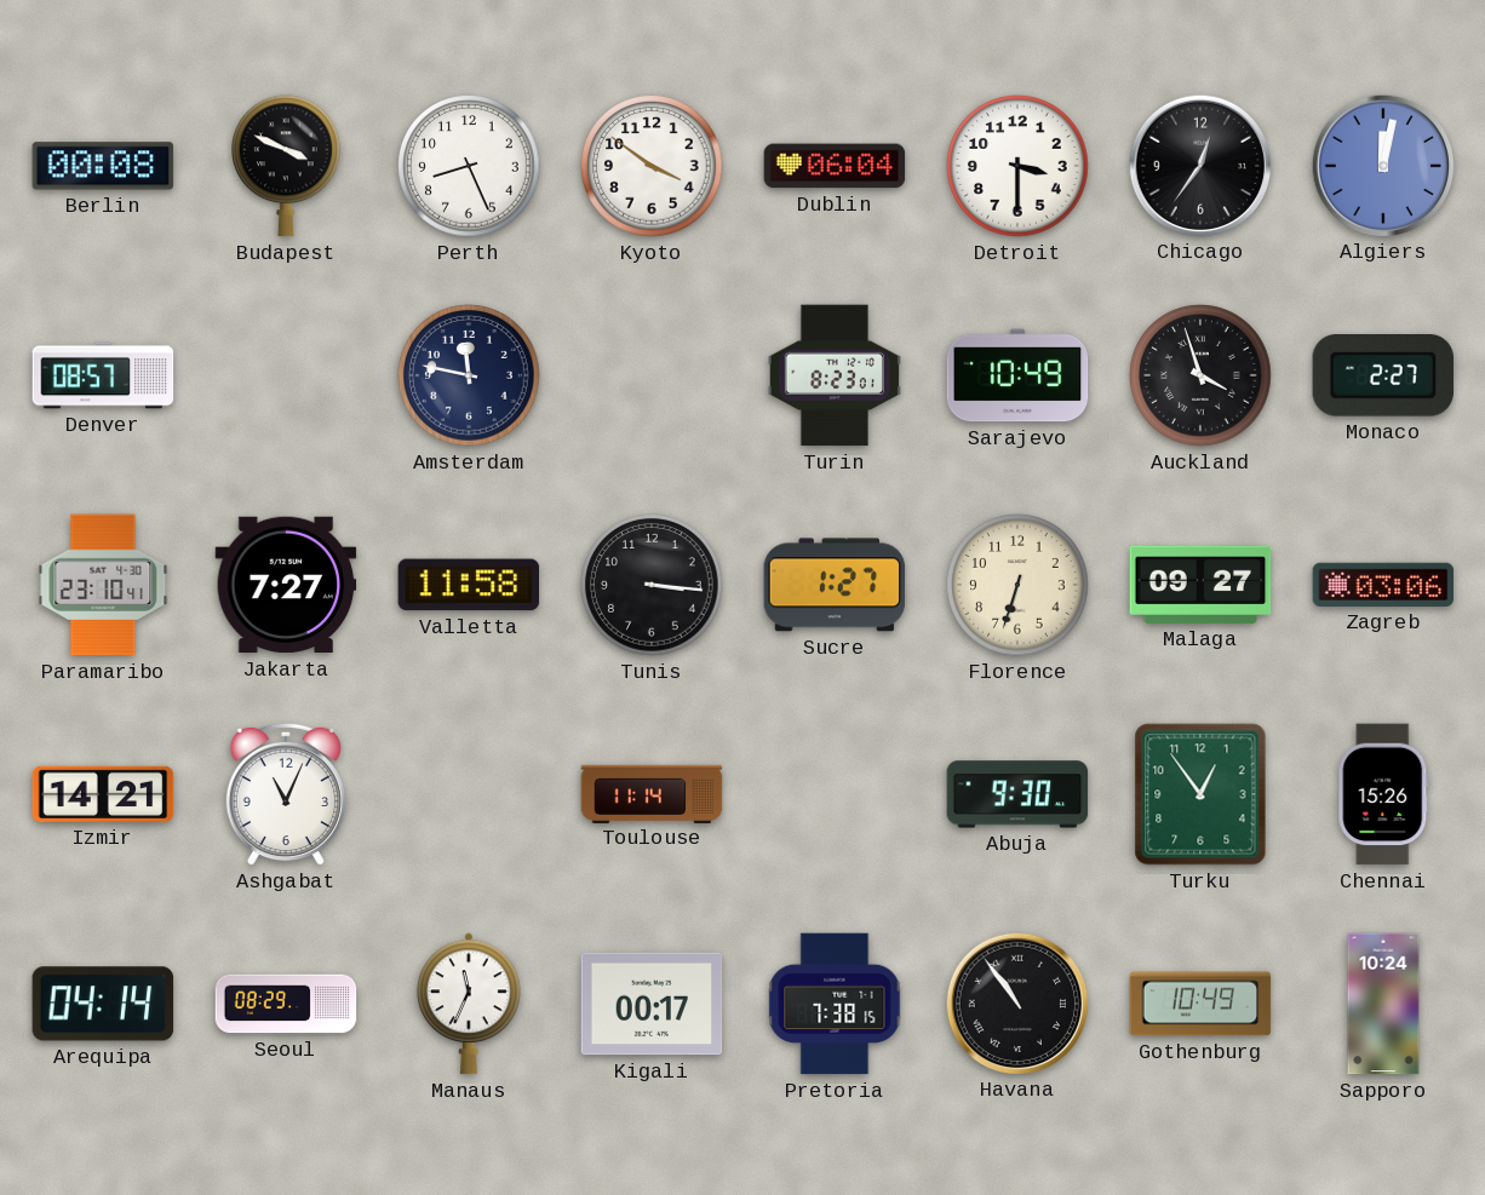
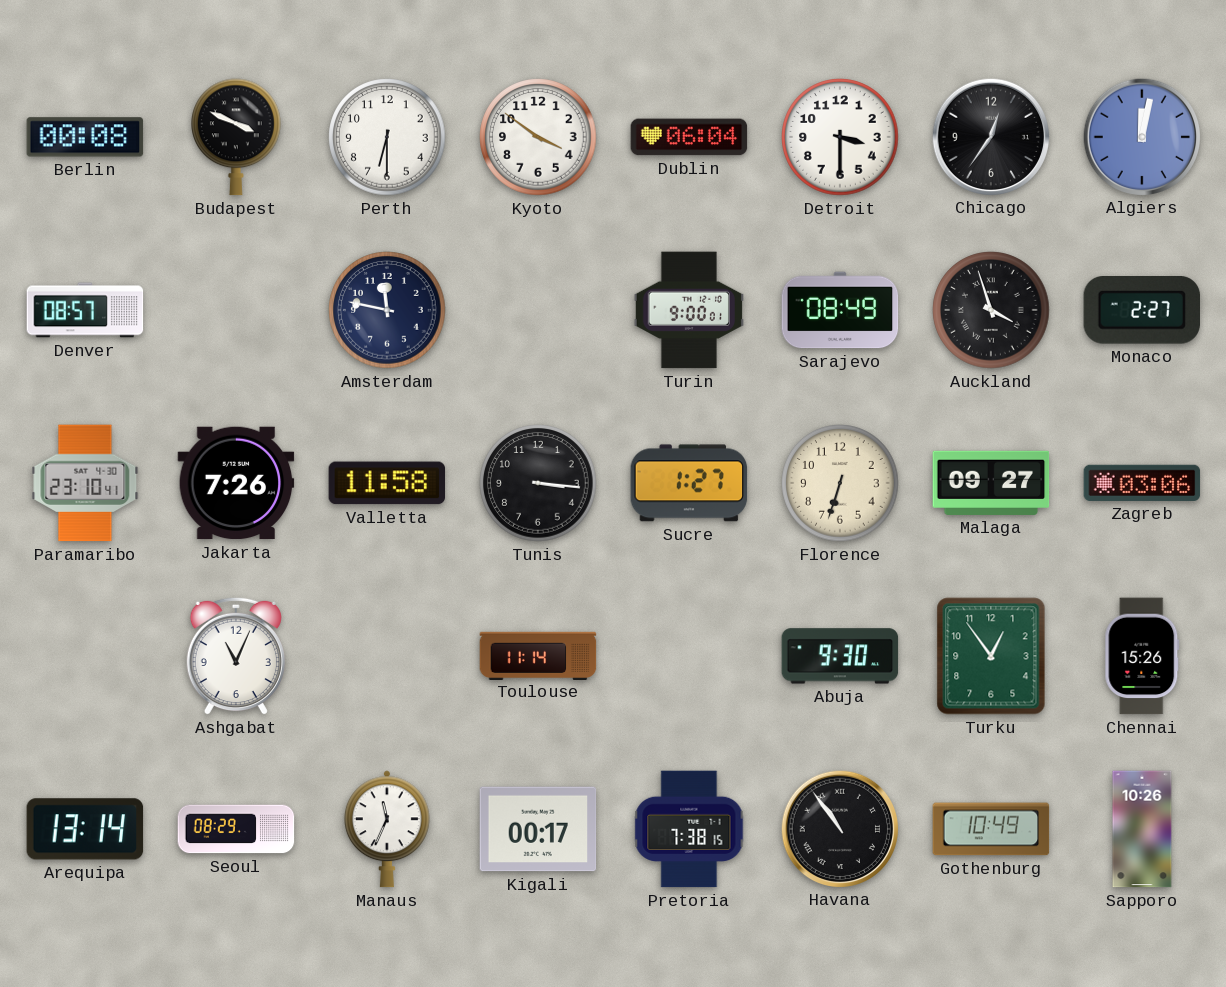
Perth: 8:26 -> 6:30
Turin: 8:23 -> 9:00
Sarajevo: 10:49 -> 08:49
Jakarta: 7:27 -> 7:26
Izmir: 14:21 -> none
Arequipa: 04:14 -> 13:14
Sapporo: 10:24 -> 10:26
